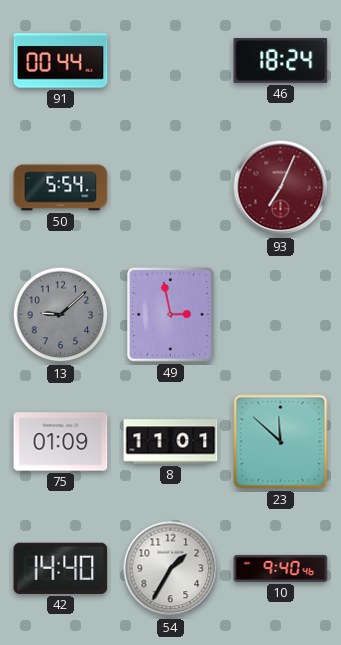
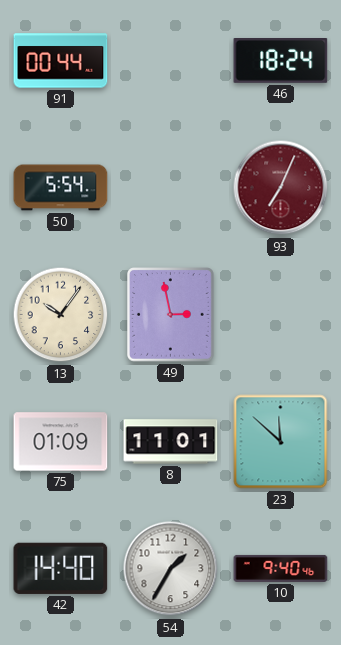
13: 9:08 -> 10:06
13 dial: grey -> cream
